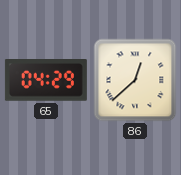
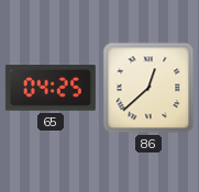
65: 04:29 -> 04:25
